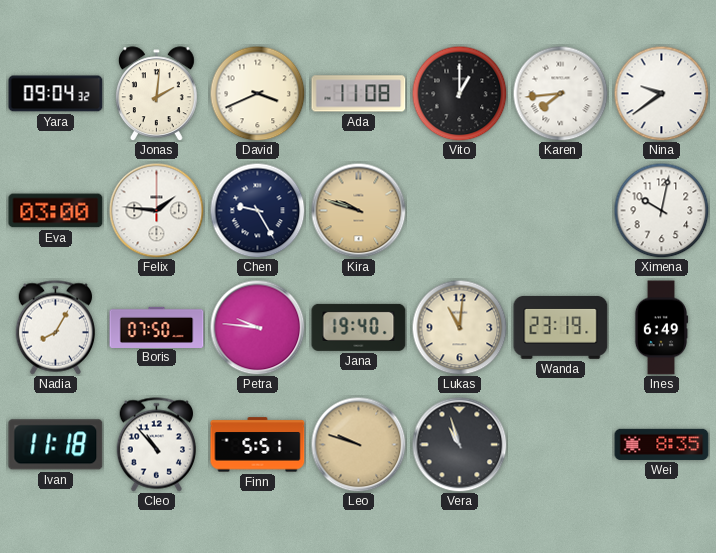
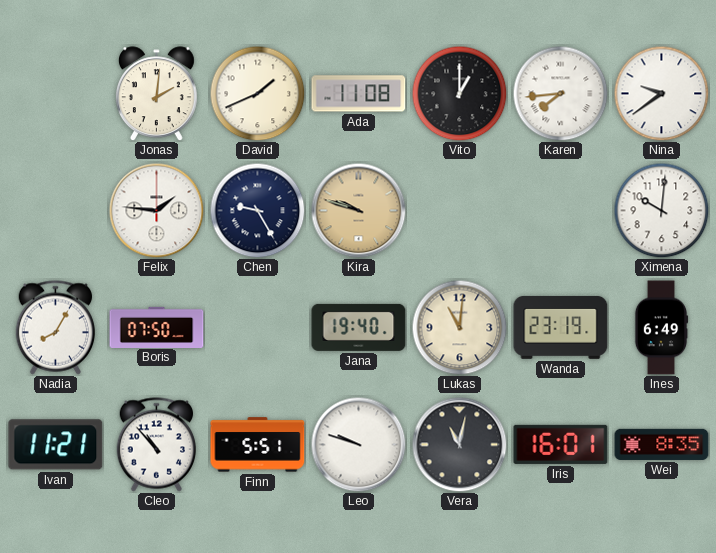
Yara: 09:04 -> none
David: 3:41 -> 1:41
Eva: 03:00 -> none
Ximena: 10:02 -> 10:01
Petra: 9:46 -> none
Ivan: 11:18 -> 11:21
Leo dial: champagne -> white
Vera: 10:57 -> 11:02
Iris: none -> 16:01
